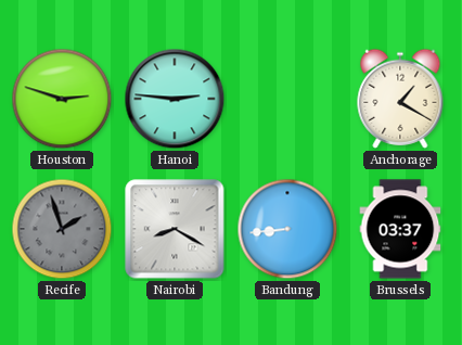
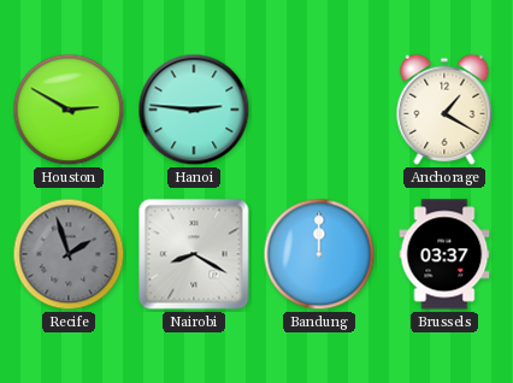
Houston: 2:48 -> 2:50
Bandung: 8:44 -> 12:00
